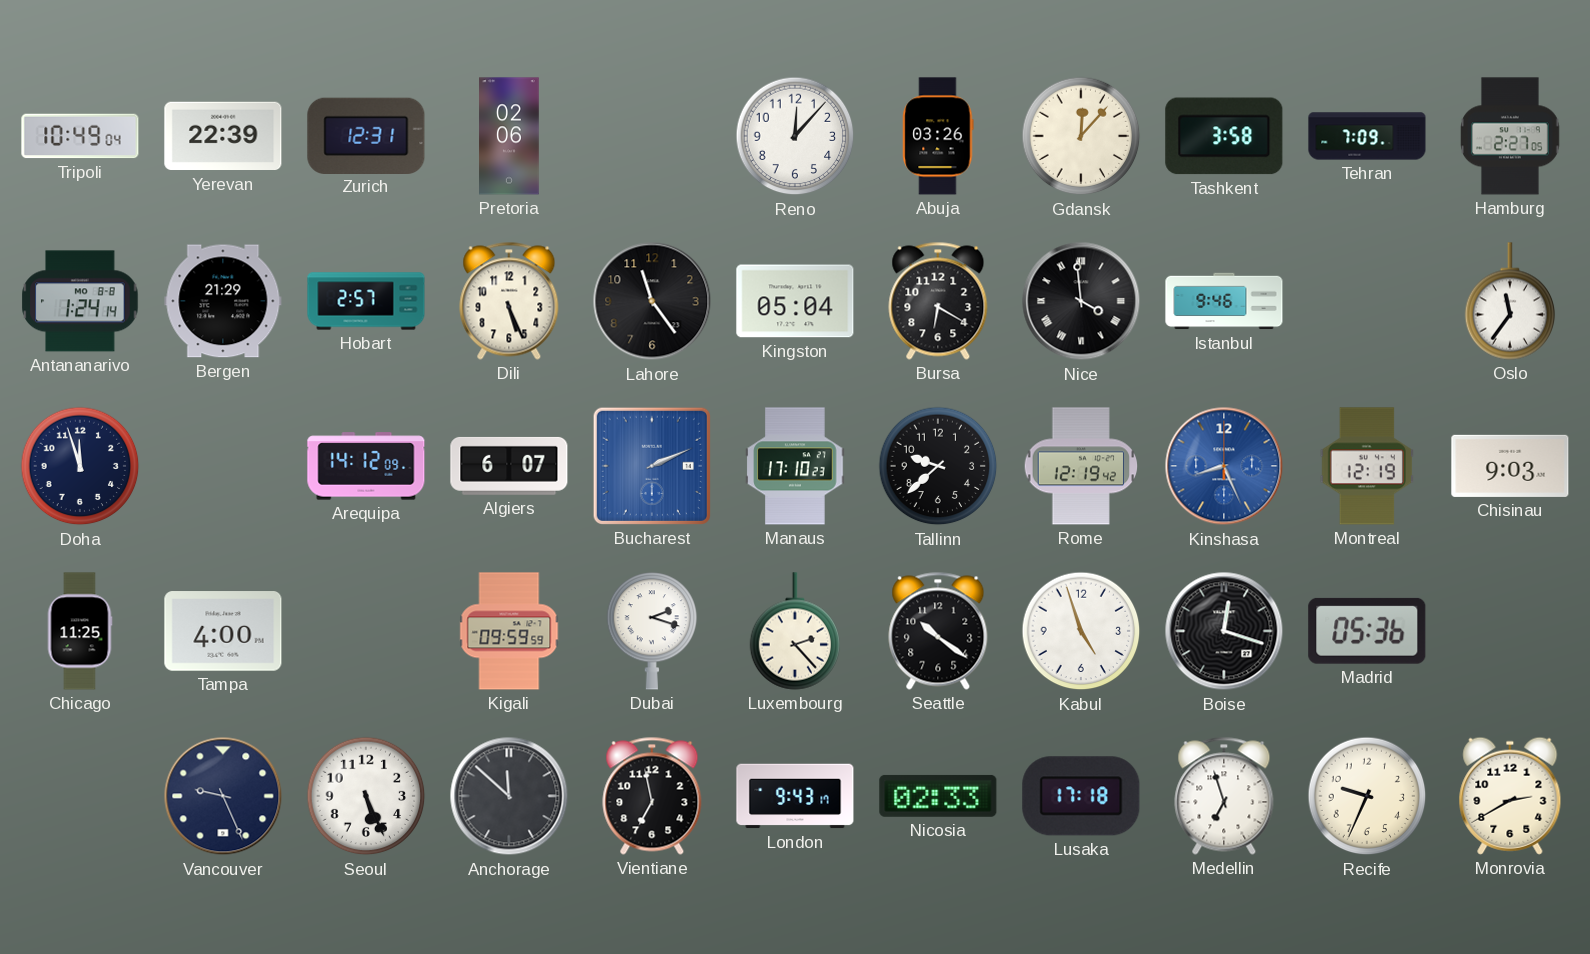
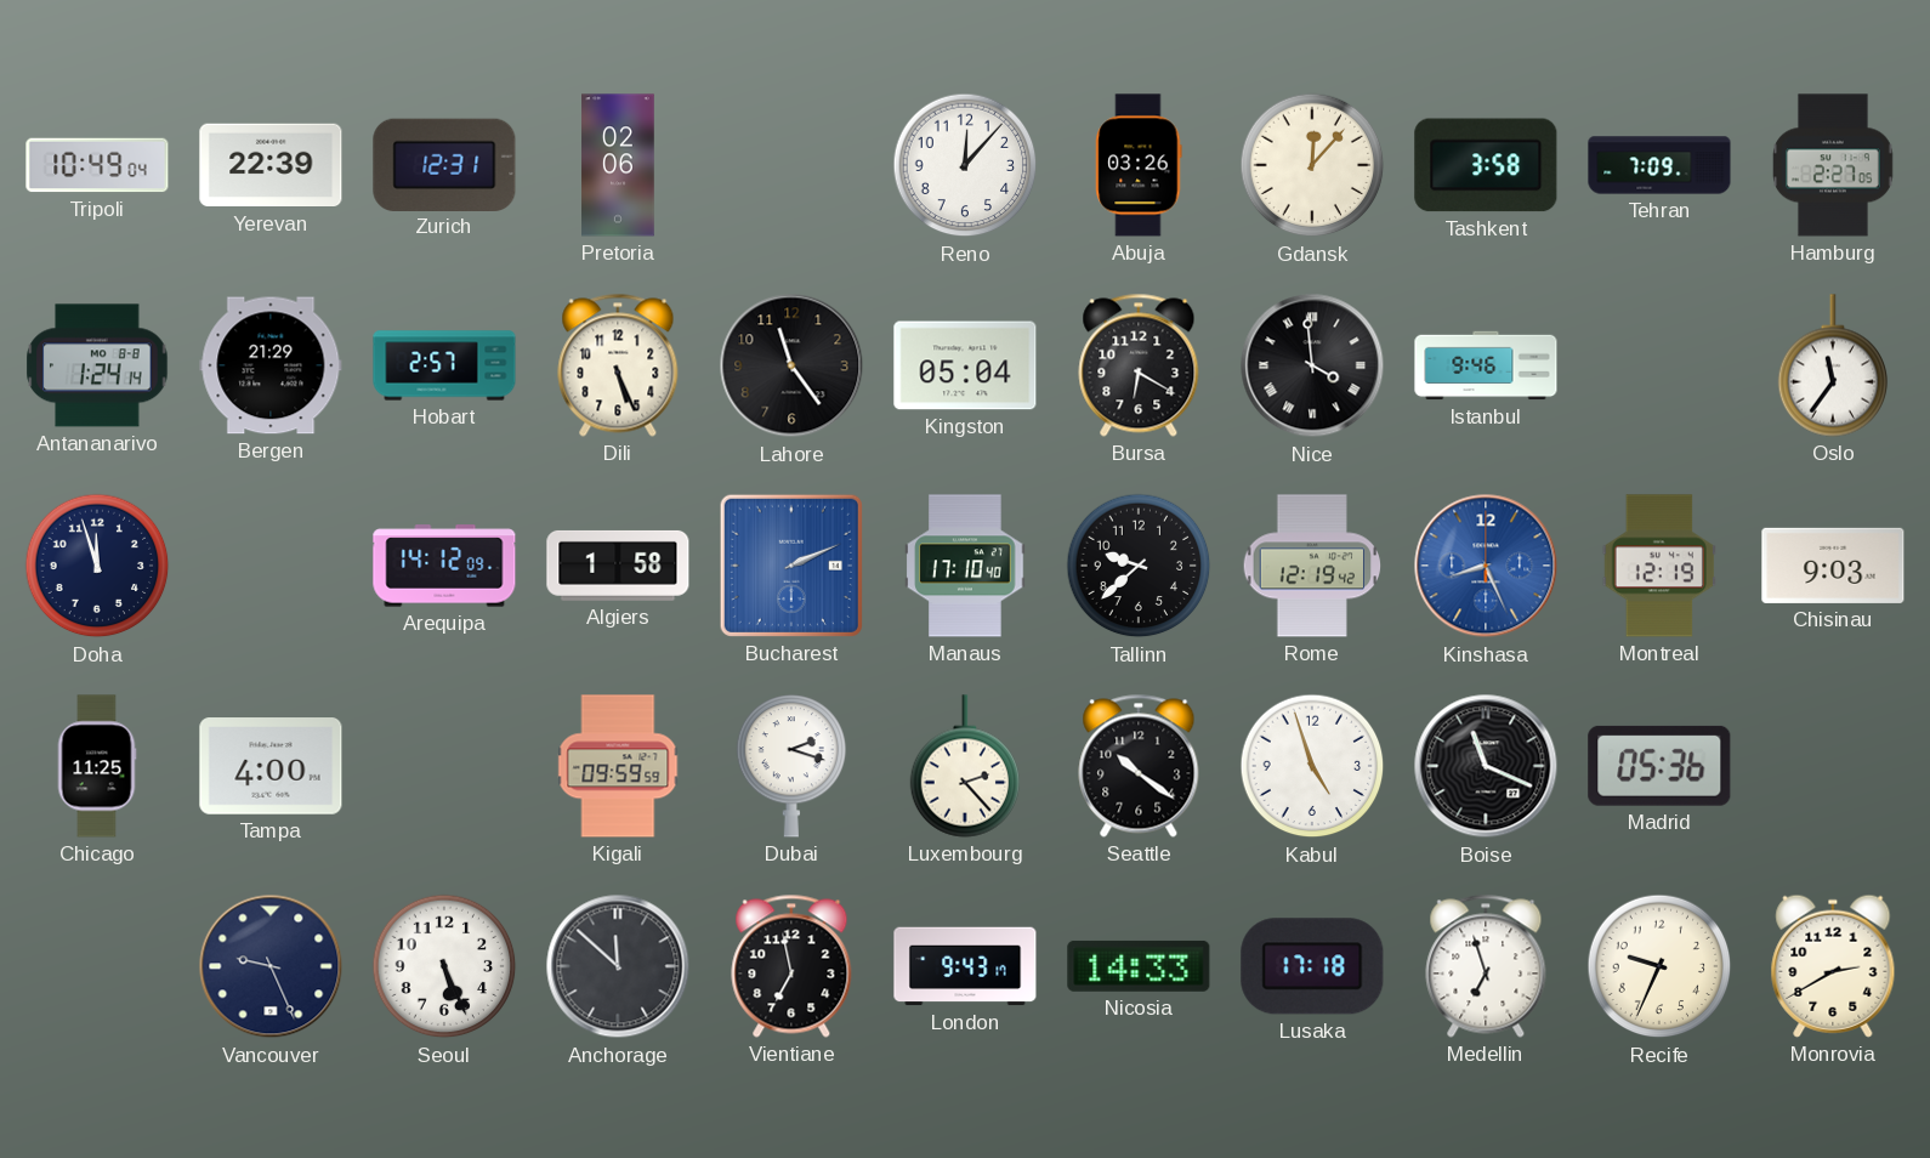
Algiers: 6:07 -> 1:58
Manaus: 17:10:23 -> 17:10:40
Boise: 12:18 -> 11:19
Nicosia: 02:33 -> 14:33
